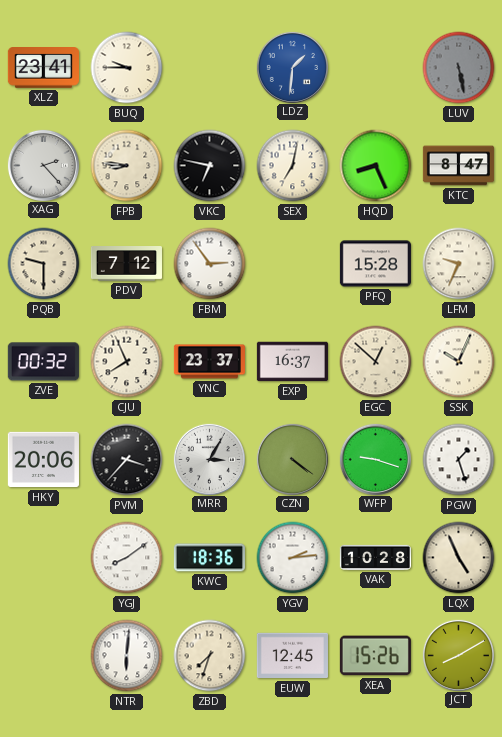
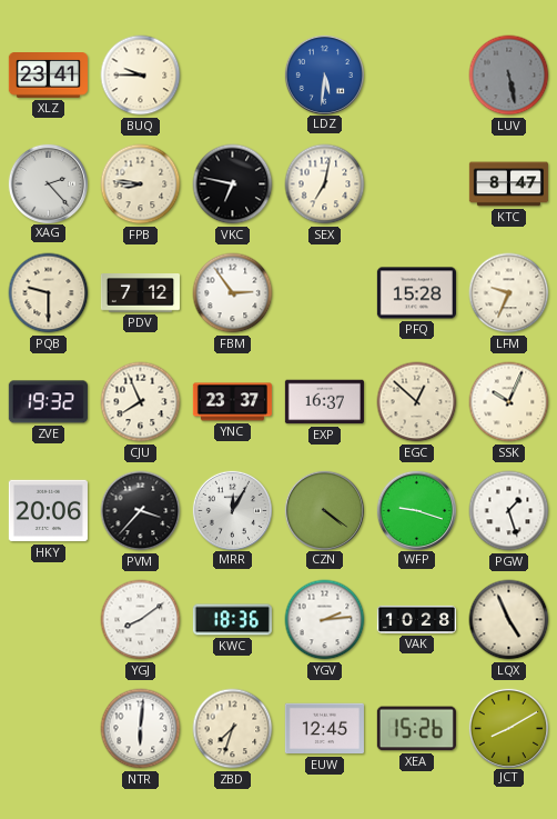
LDZ: 1:31 -> 5:31
HQD: 8:26 -> none
ZVE: 00:32 -> 19:32
MRR: 3:05 -> 12:05
